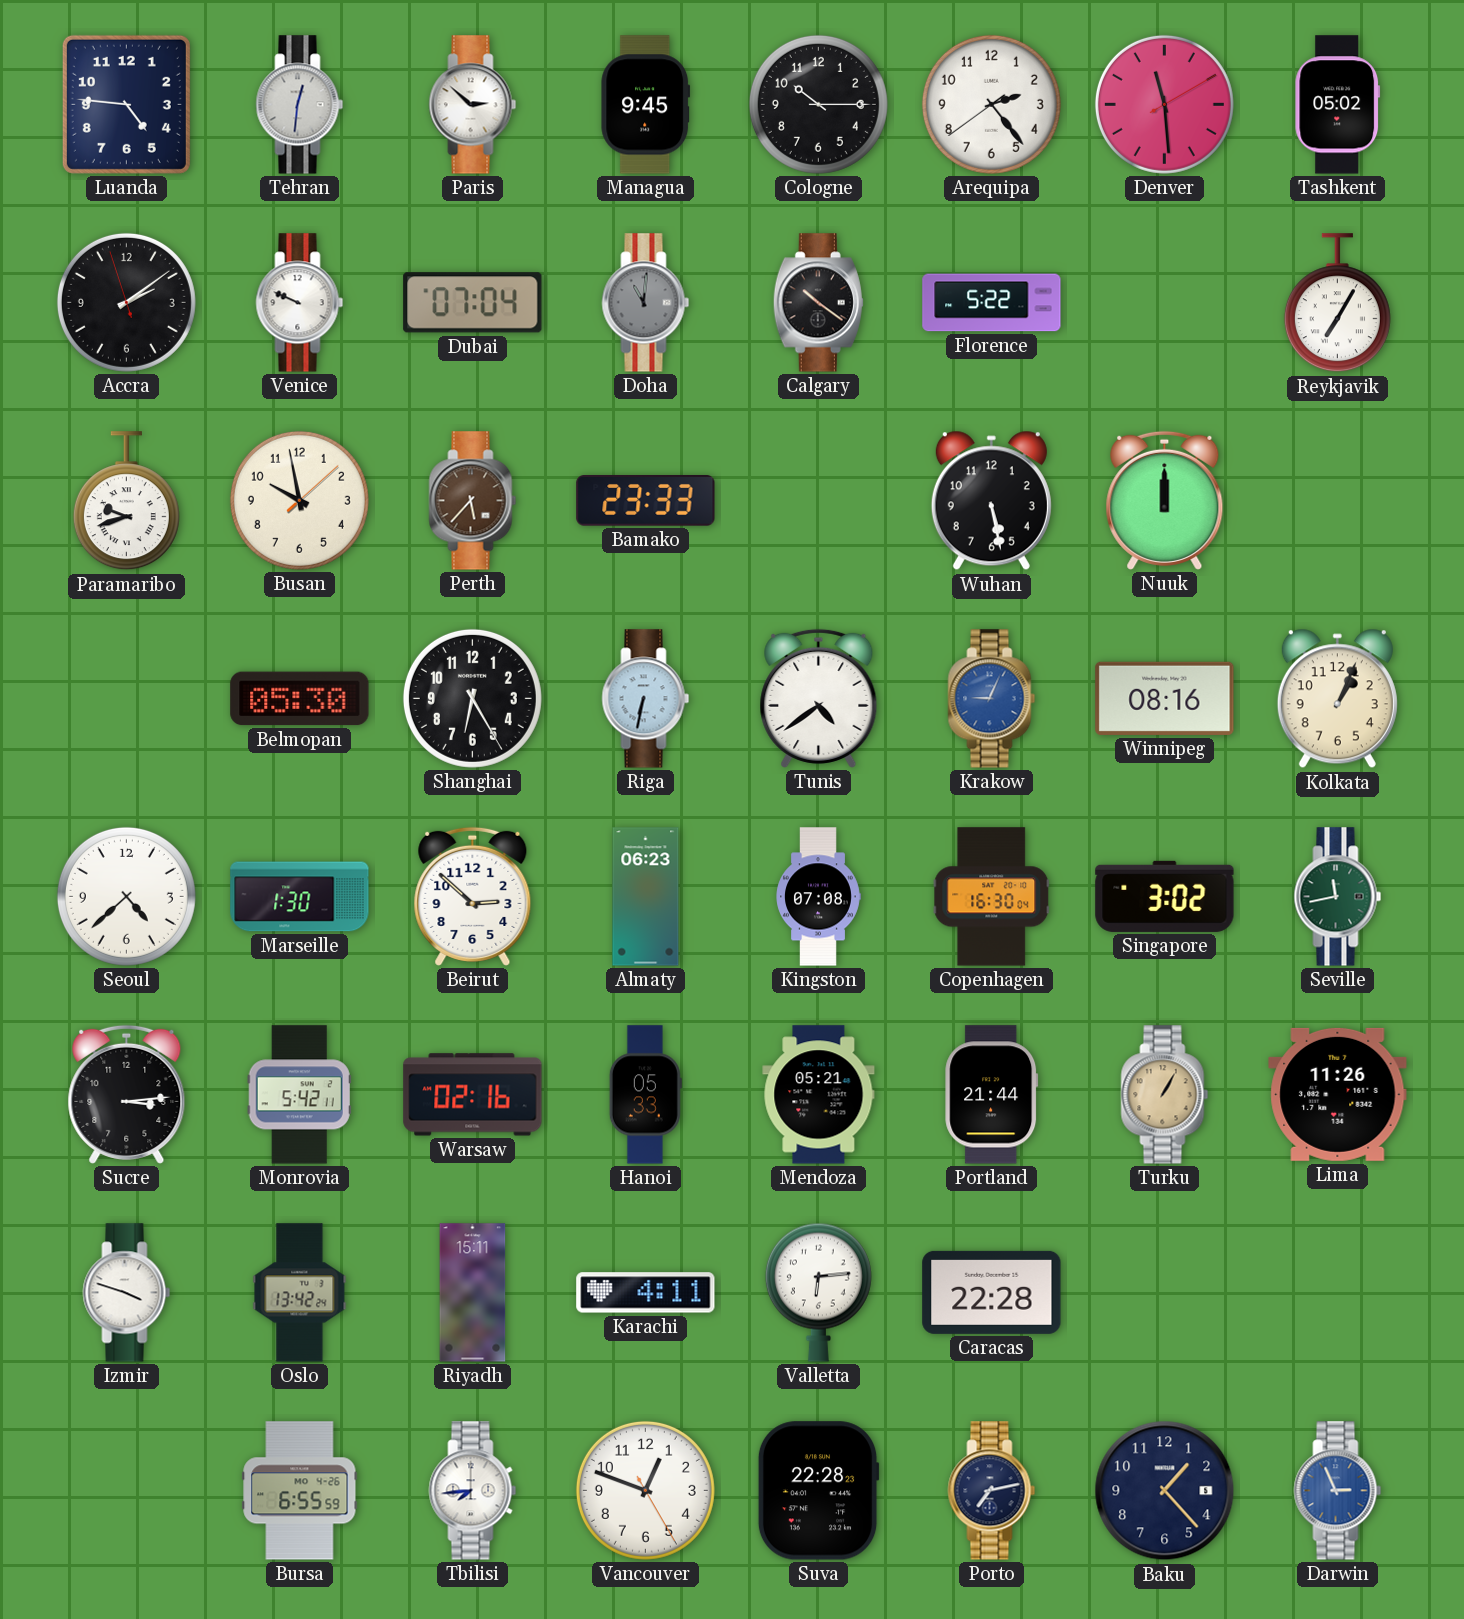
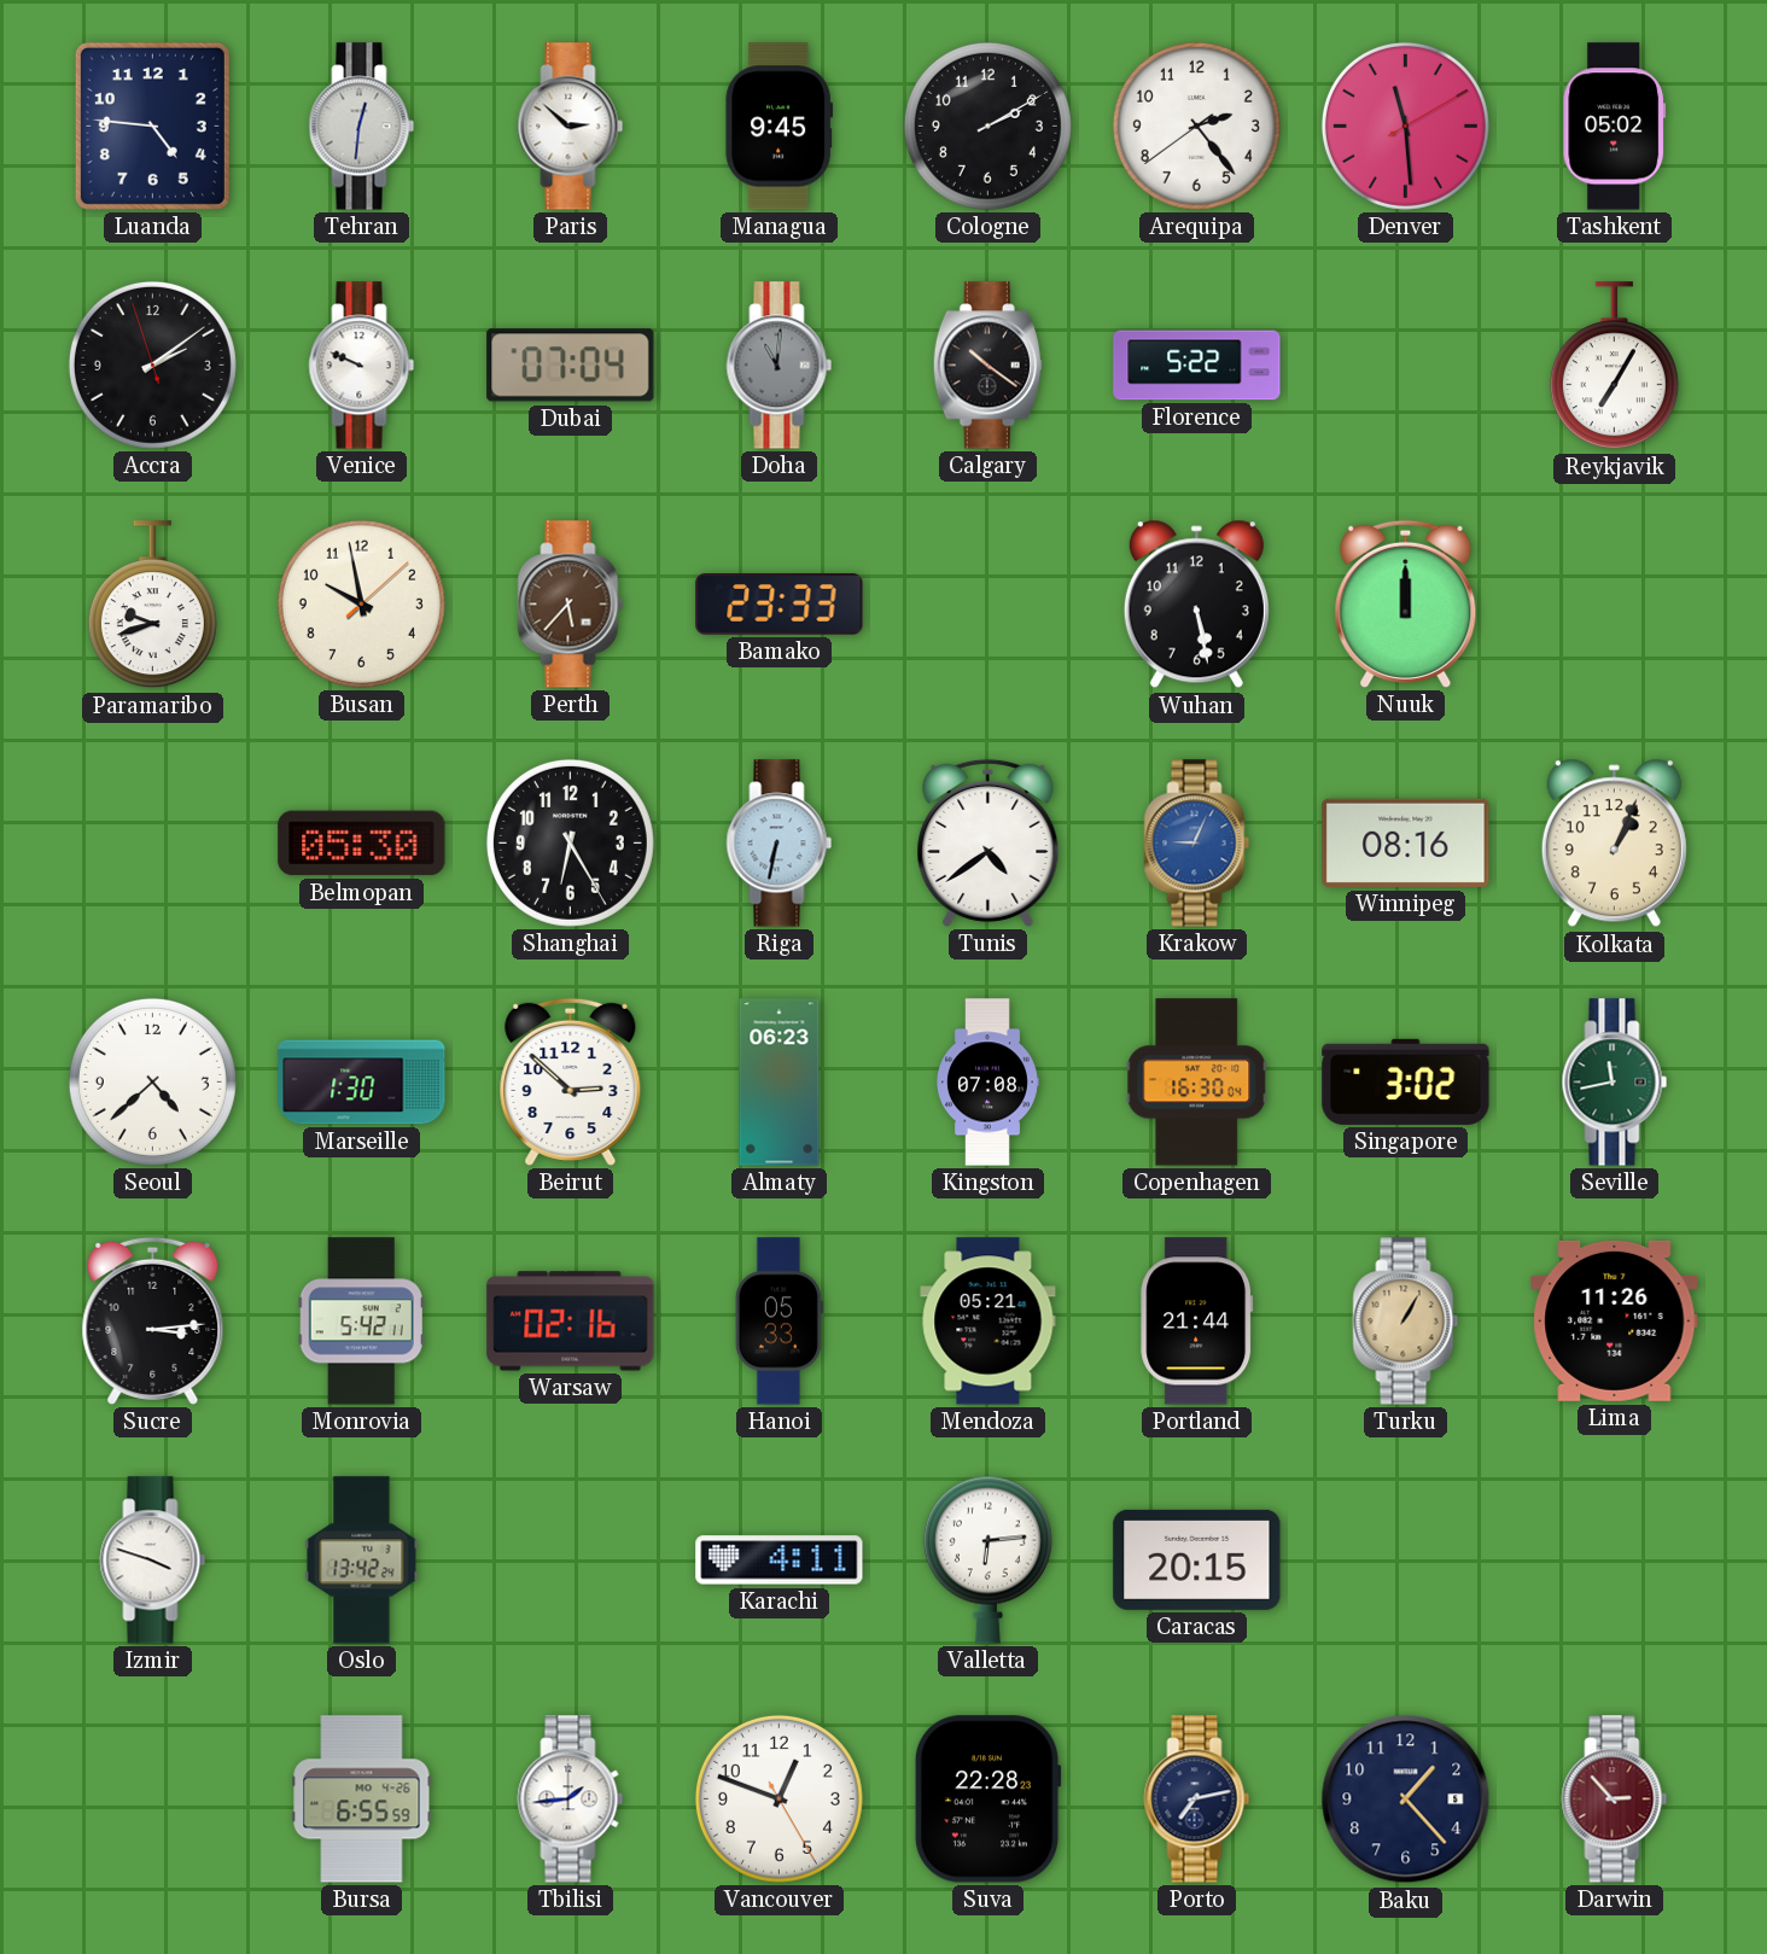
Cologne: 10:15 -> 2:10
Riyadh: 15:11 -> none
Caracas: 22:28 -> 20:15
Tbilisi: 7:44 -> 1:44
Darwin: 2:56 -> 2:53
Darwin dial: blue -> burgundy
